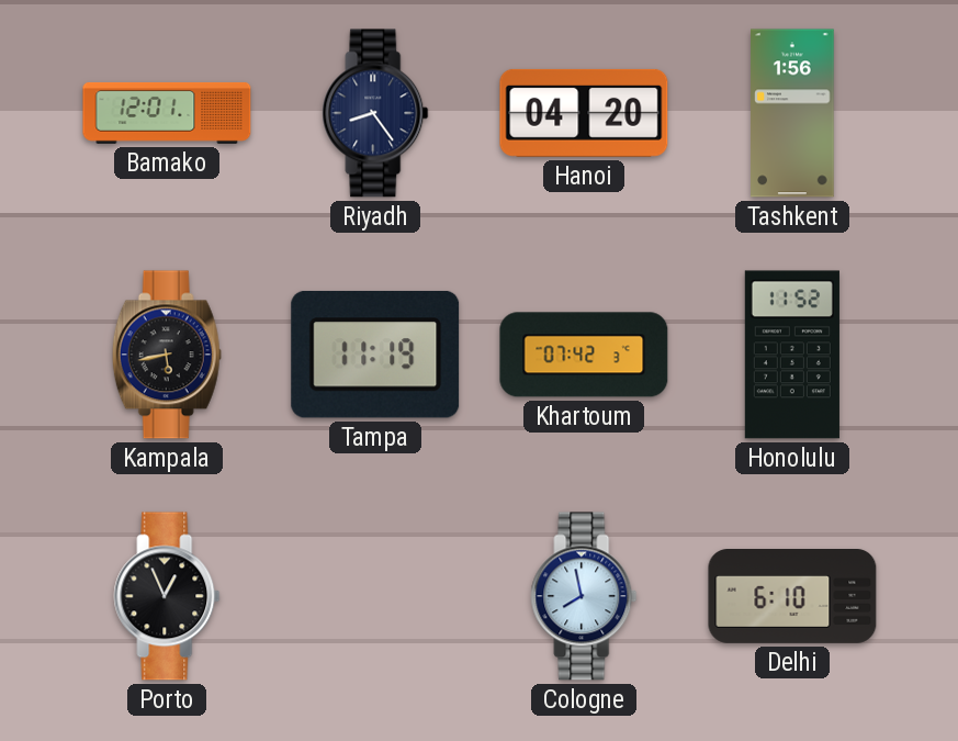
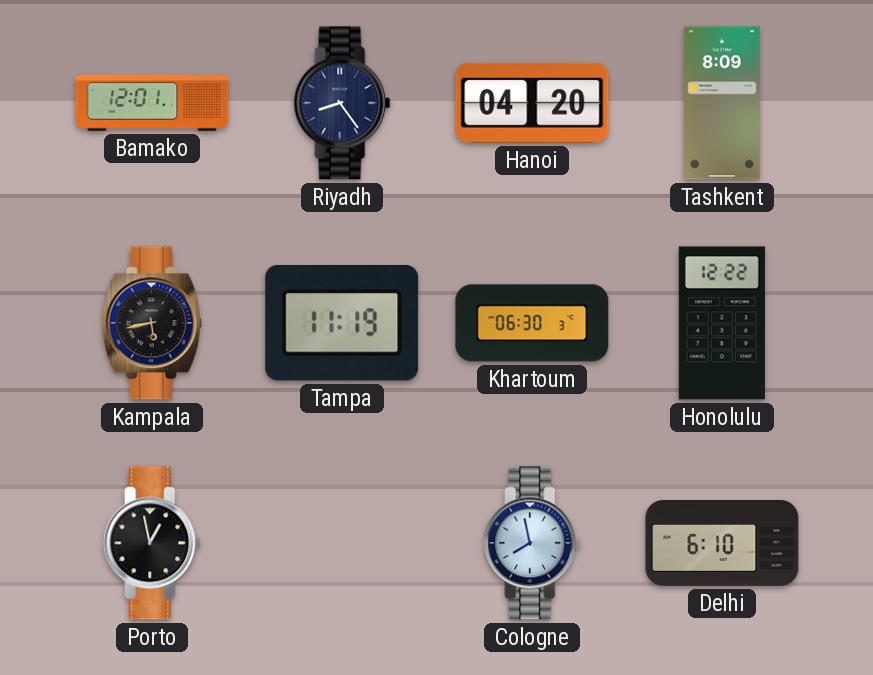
Tashkent: 1:56 -> 8:09
Khartoum: 07:42 -> 06:30
Honolulu: 11:52 -> 12:22
Porto: 12:56 -> 12:58
